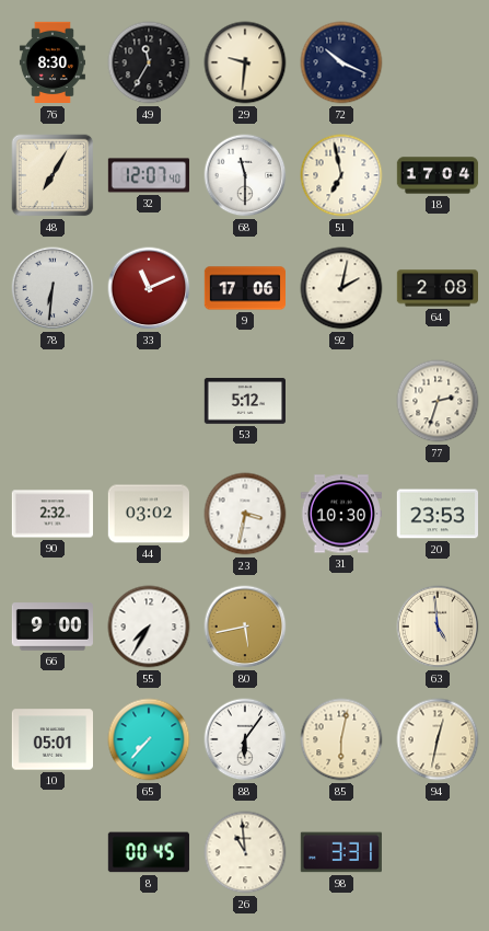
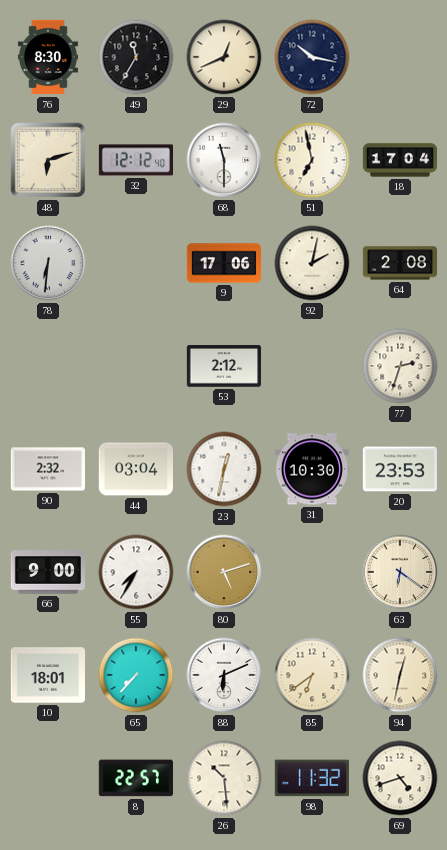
29: 9:31 -> 12:41
72: 10:19 -> 10:17
48: 7:05 -> 6:12
32: 12:07 -> 12:12
33: 11:11 -> none
53: 5:12 -> 2:12
44: 03:02 -> 03:04
23: 3:32 -> 12:32
80: 5:43 -> 5:12
63: 4:59 -> 6:21
10: 05:01 -> 18:01
88: 6:06 -> 6:11
85: 6:02 -> 6:39
8: 00:45 -> 22:57
26: 10:59 -> 10:29
98: 3:31 -> 11:32
69: none -> 4:42
